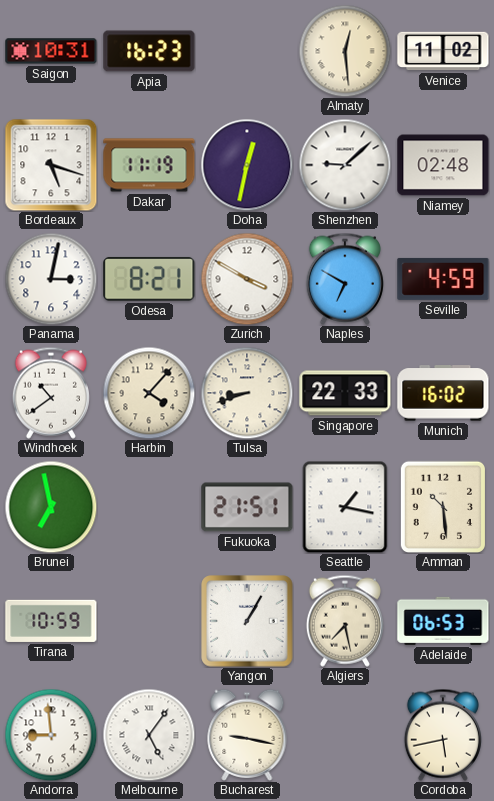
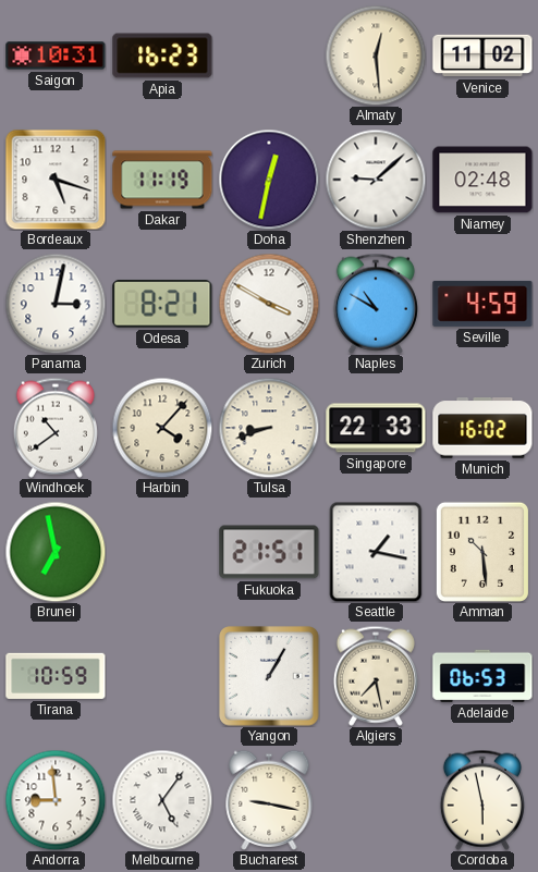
Naples: 6:50 -> 10:50
Cordoba: 5:43 -> 5:58
